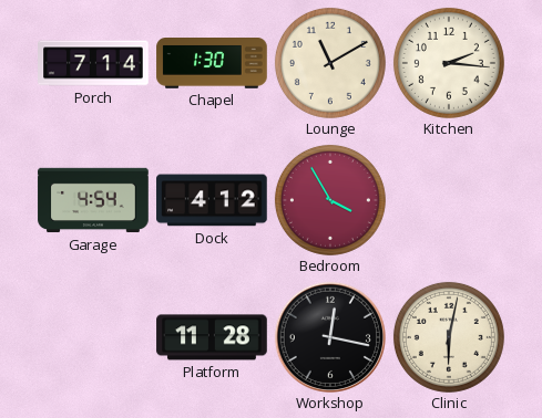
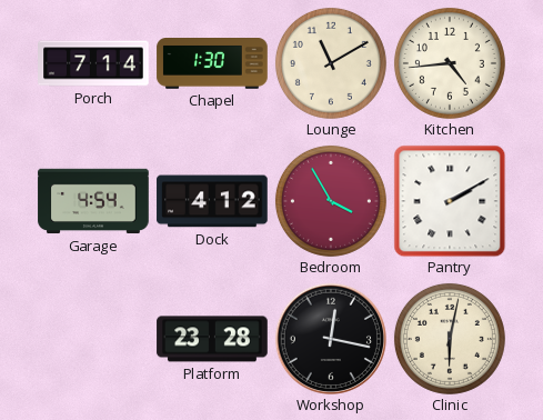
Kitchen: 2:16 -> 4:44
Pantry: none -> 2:10
Platform: 11:28 -> 23:28
